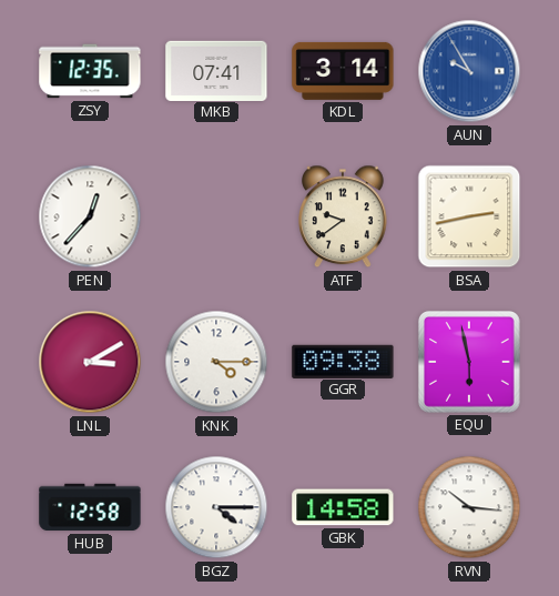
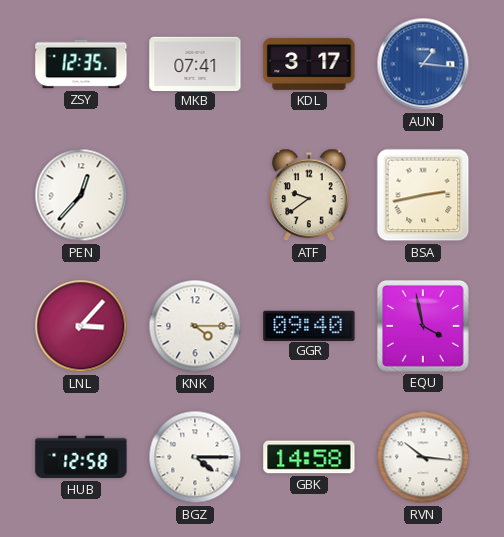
KDL: 3:14 -> 3:17
AUN: 9:55 -> 1:16
LNL: 3:10 -> 3:07
GGR: 09:38 -> 09:40
EQU: 5:58 -> 3:58
